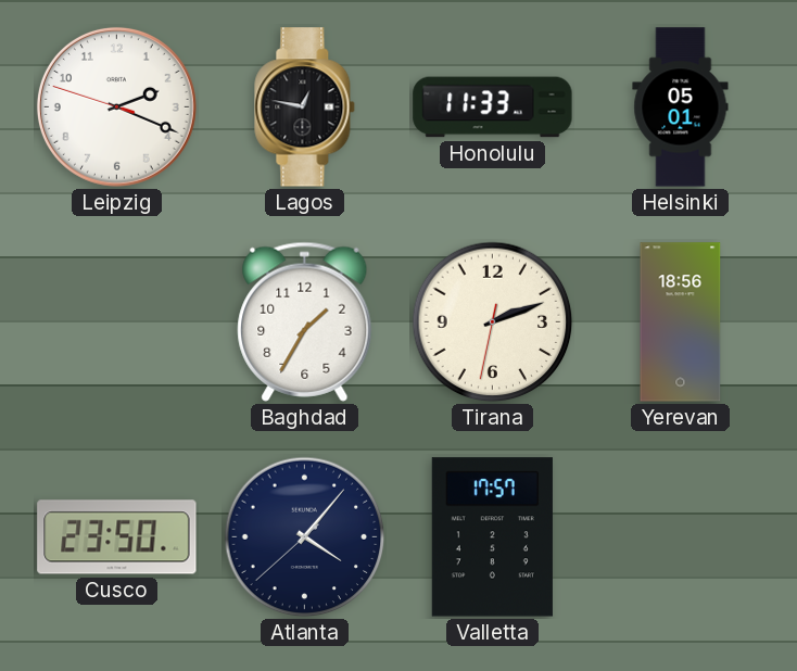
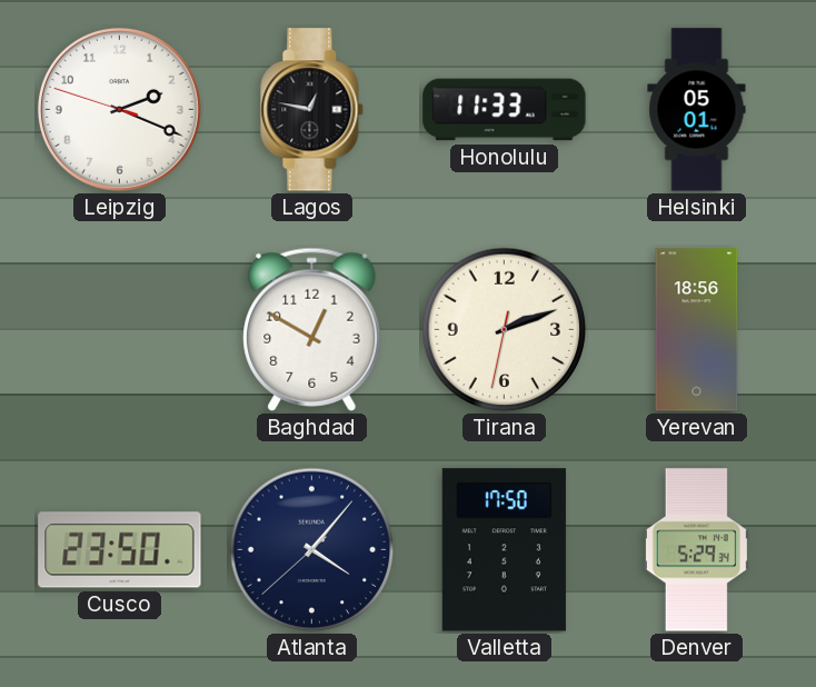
Baghdad: 1:35 -> 12:50
Valletta: 17:57 -> 17:50
Denver: none -> 5:29
